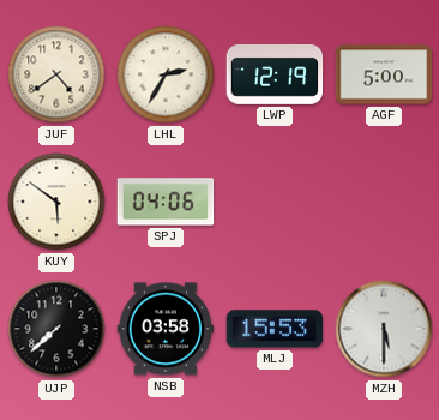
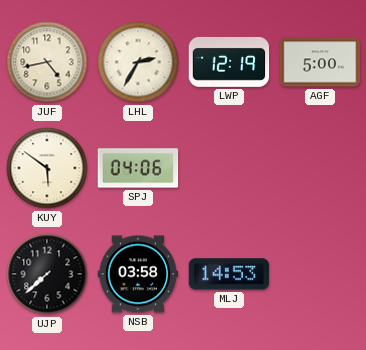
JUF: 4:39 -> 4:43
MLJ: 15:53 -> 14:53
MZH: 5:30 -> none
